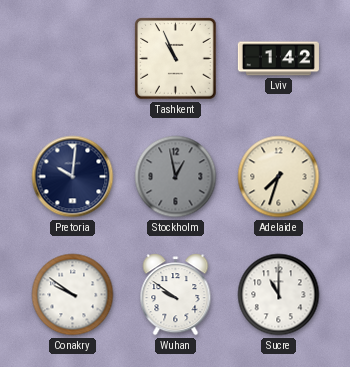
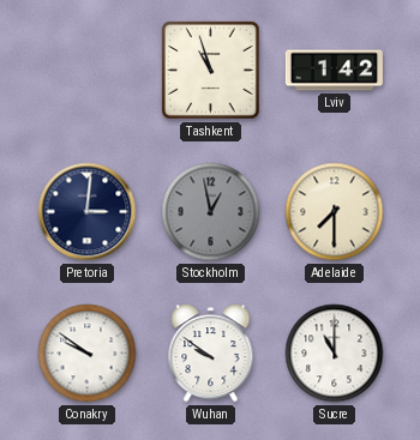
Tashkent: 10:56 -> 10:57
Pretoria: 10:01 -> 3:01
Adelaide: 7:33 -> 7:30
